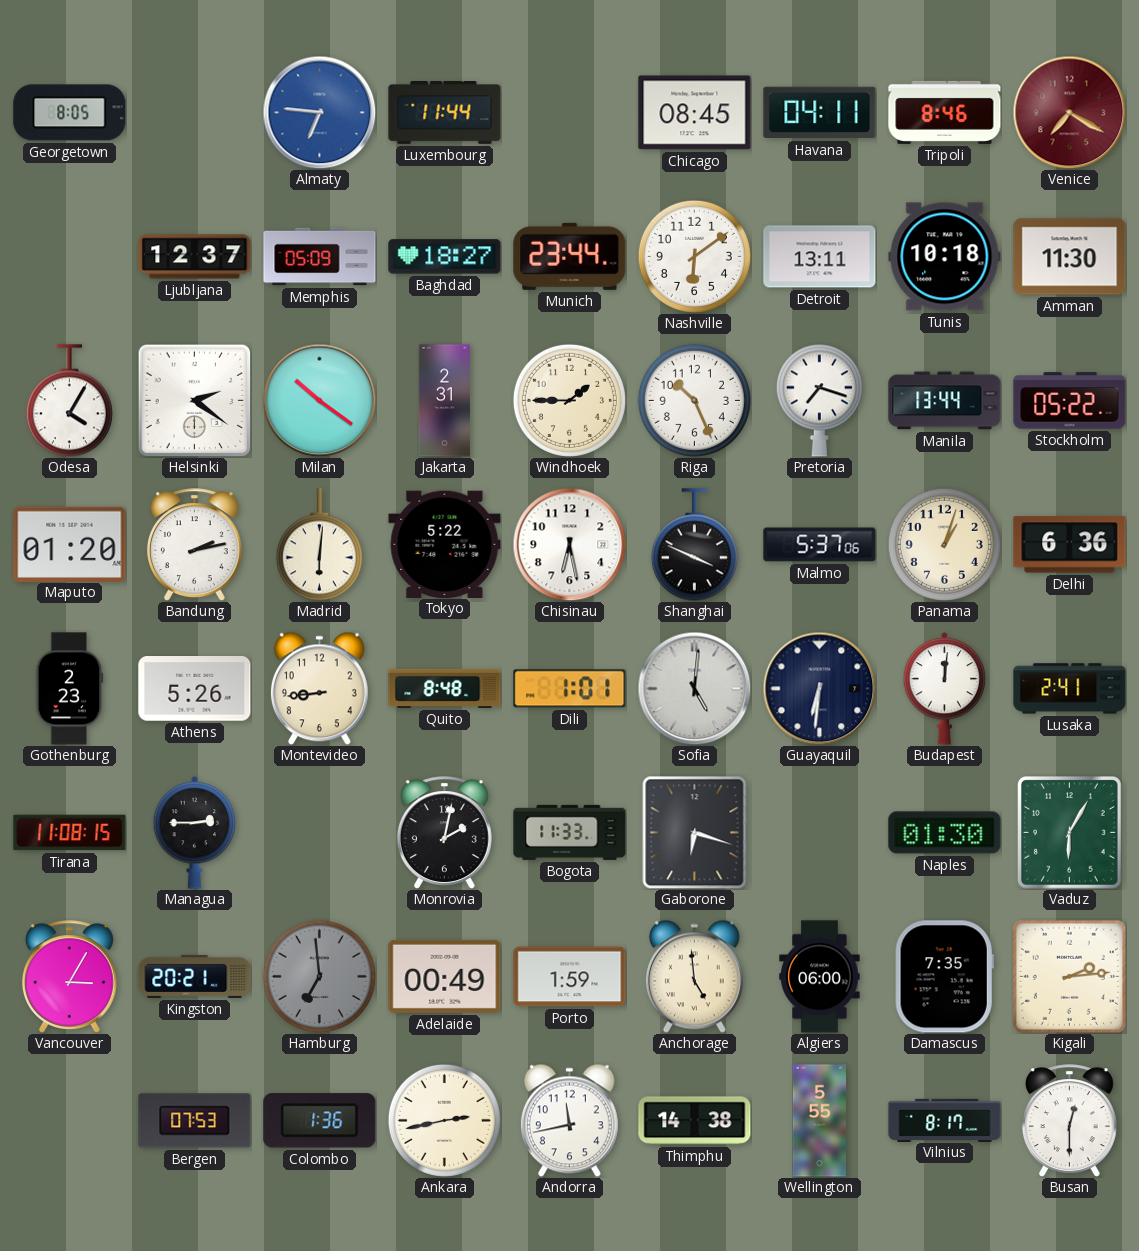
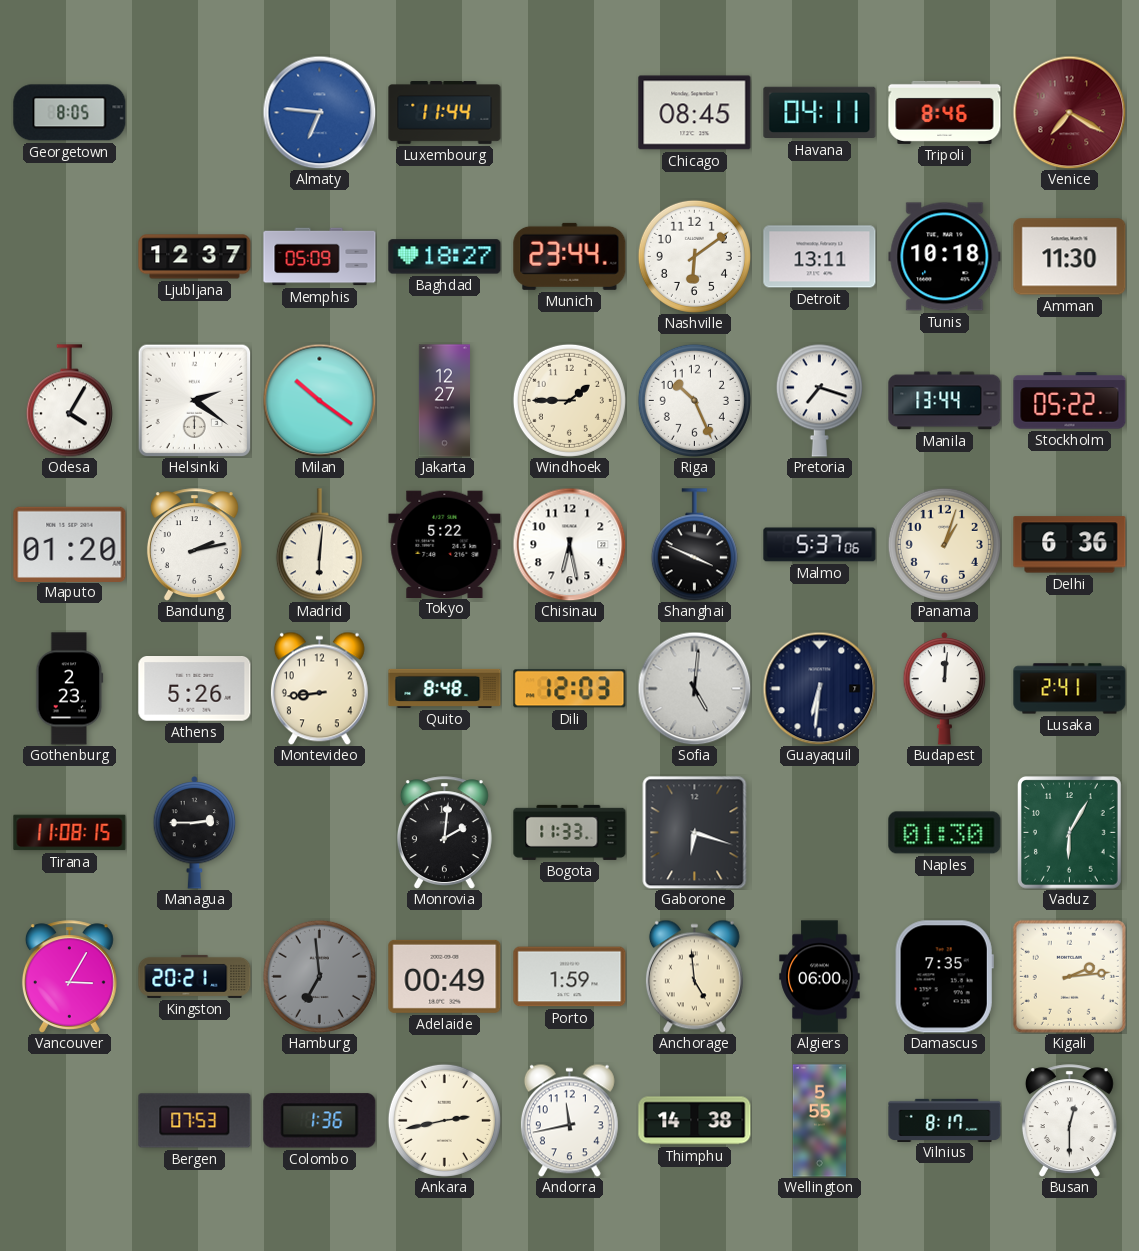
Jakarta: 2:31 -> 12:27
Dili: 1:01 -> 12:03
Monrovia: 2:02 -> 2:01
